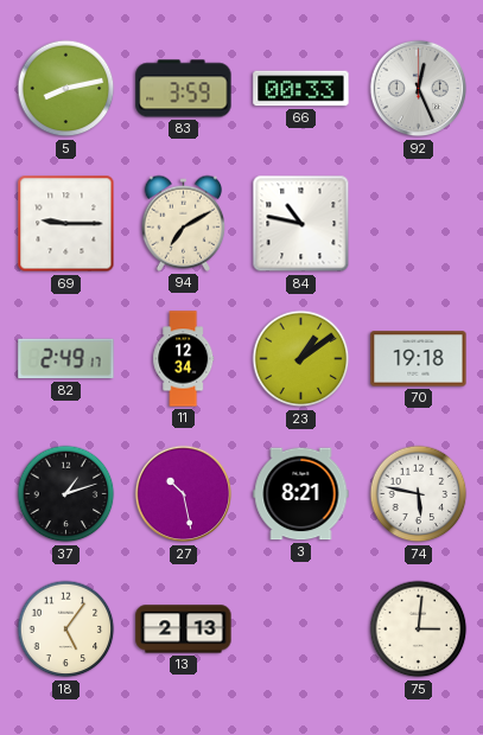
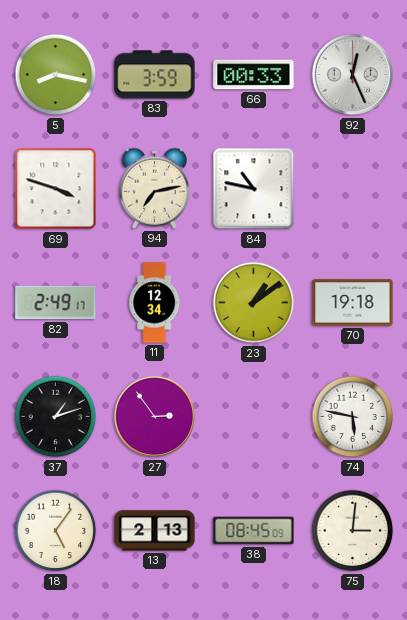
5: 8:13 -> 8:17
69: 9:15 -> 3:48
94: 7:10 -> 7:13
27: 10:28 -> 2:54
3: 8:21 -> none
38: none -> 08:45
